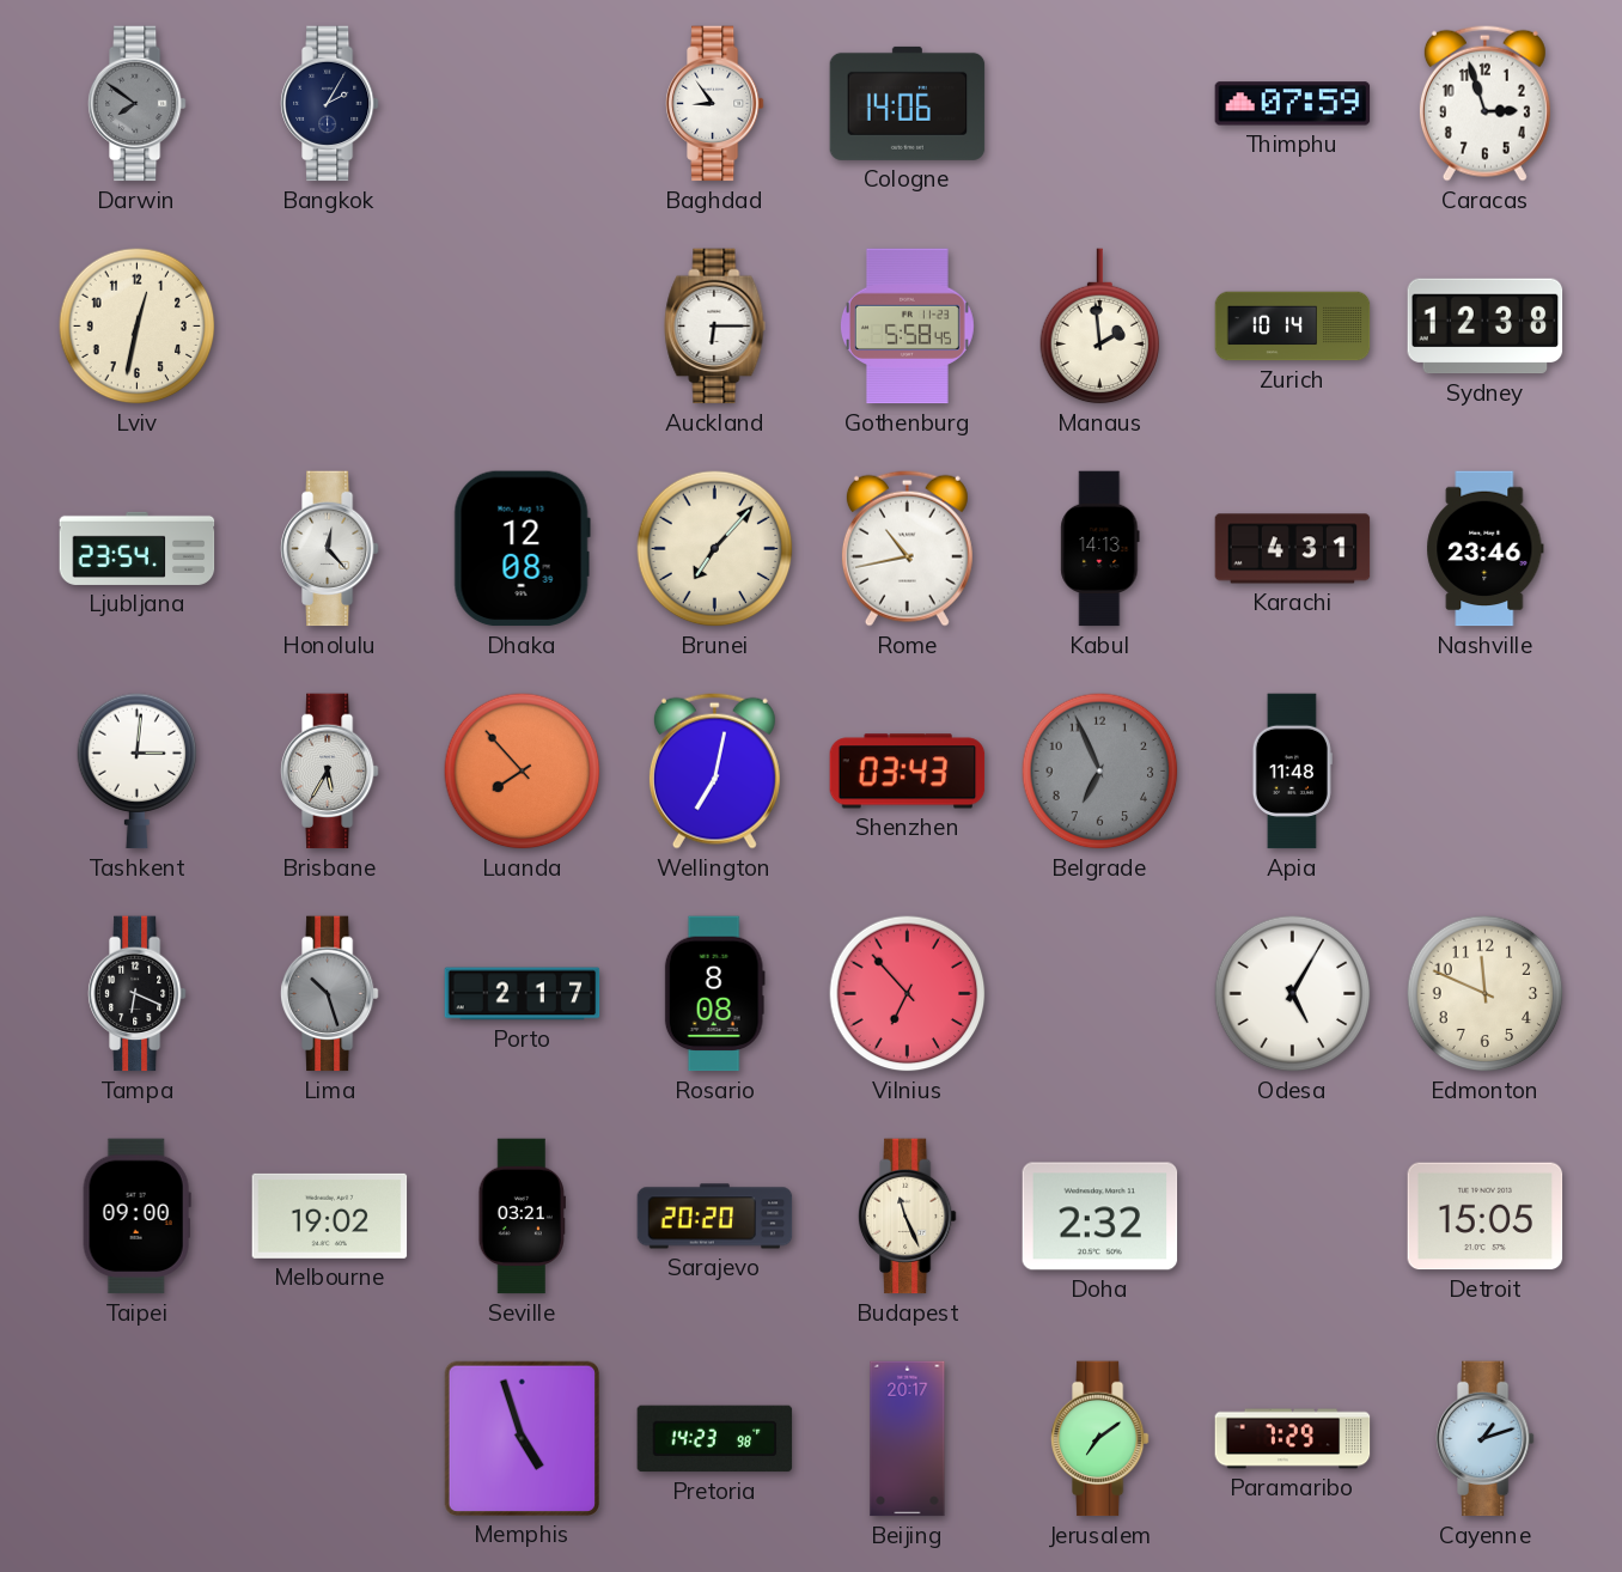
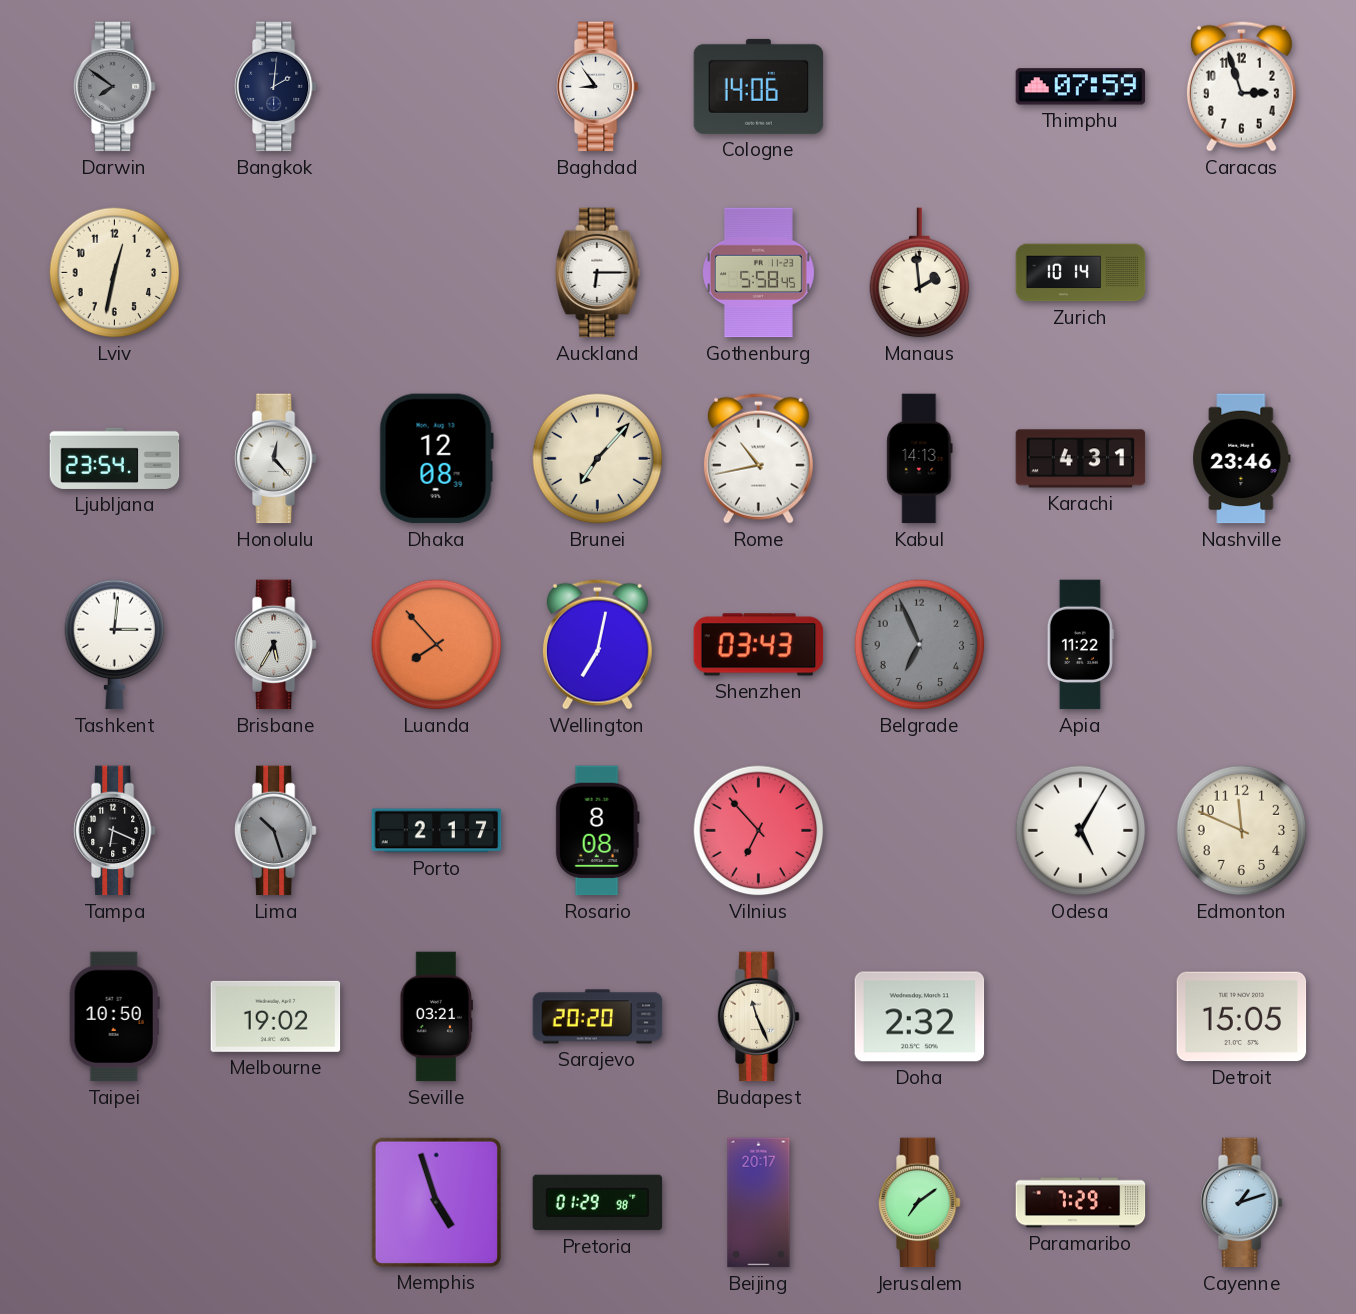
Bangkok: 2:05 -> 2:01
Sydney: 12:38 -> none
Apia: 11:48 -> 11:22
Taipei: 09:00 -> 10:50
Pretoria: 14:23 -> 01:29
